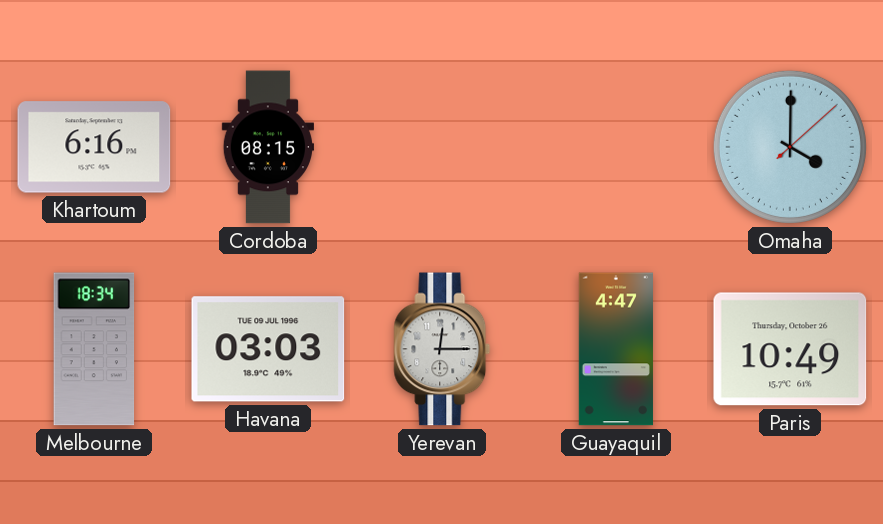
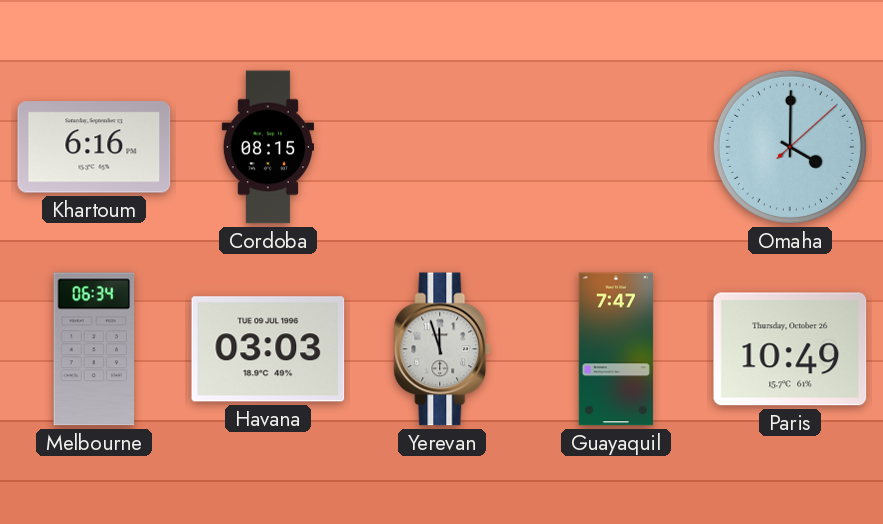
Melbourne: 18:34 -> 06:34
Yerevan: 12:15 -> 11:57
Guayaquil: 4:47 -> 7:47
